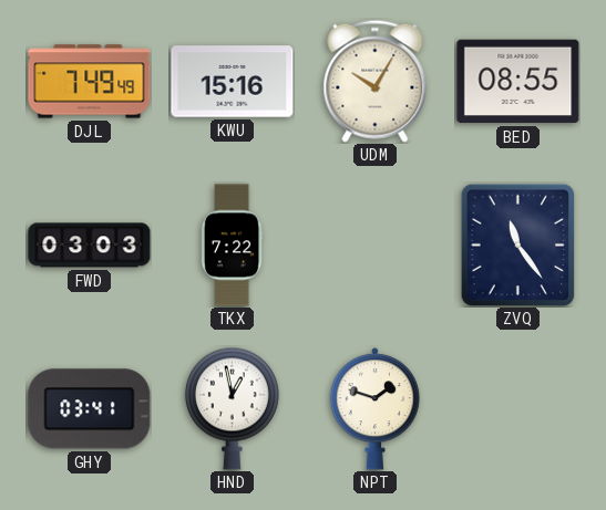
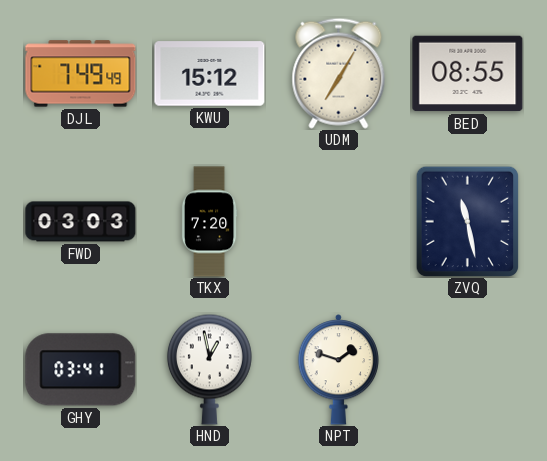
KWU: 15:16 -> 15:12
UDM: 10:05 -> 7:05
TKX: 7:22 -> 7:20
ZVQ: 11:24 -> 11:28
